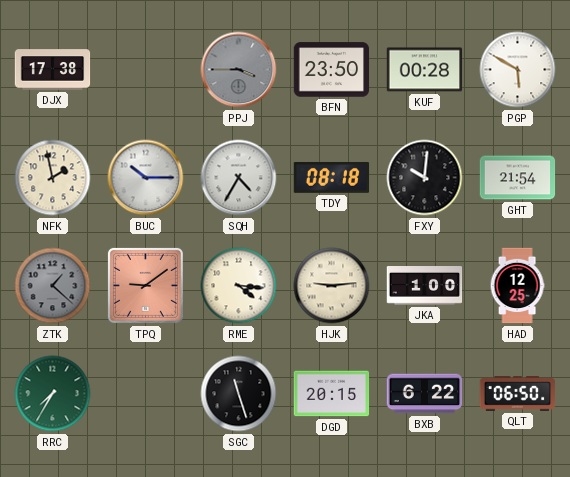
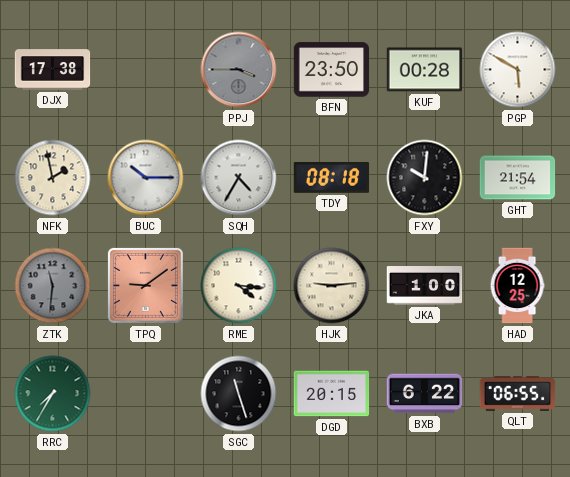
ZTK: 1:22 -> 11:31
QLT: 06:50 -> 06:55
